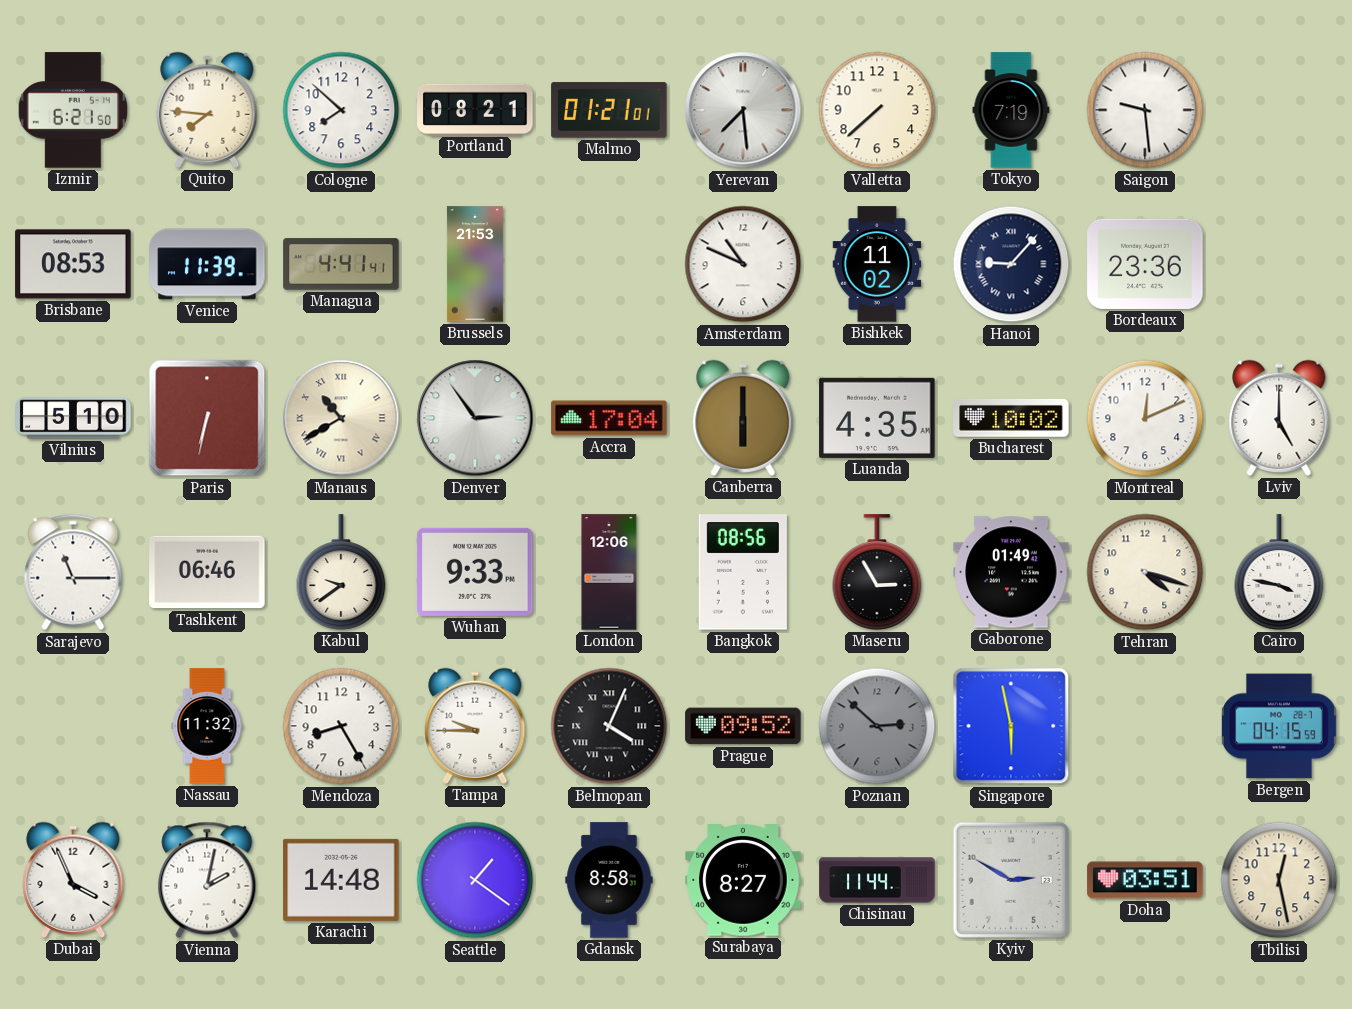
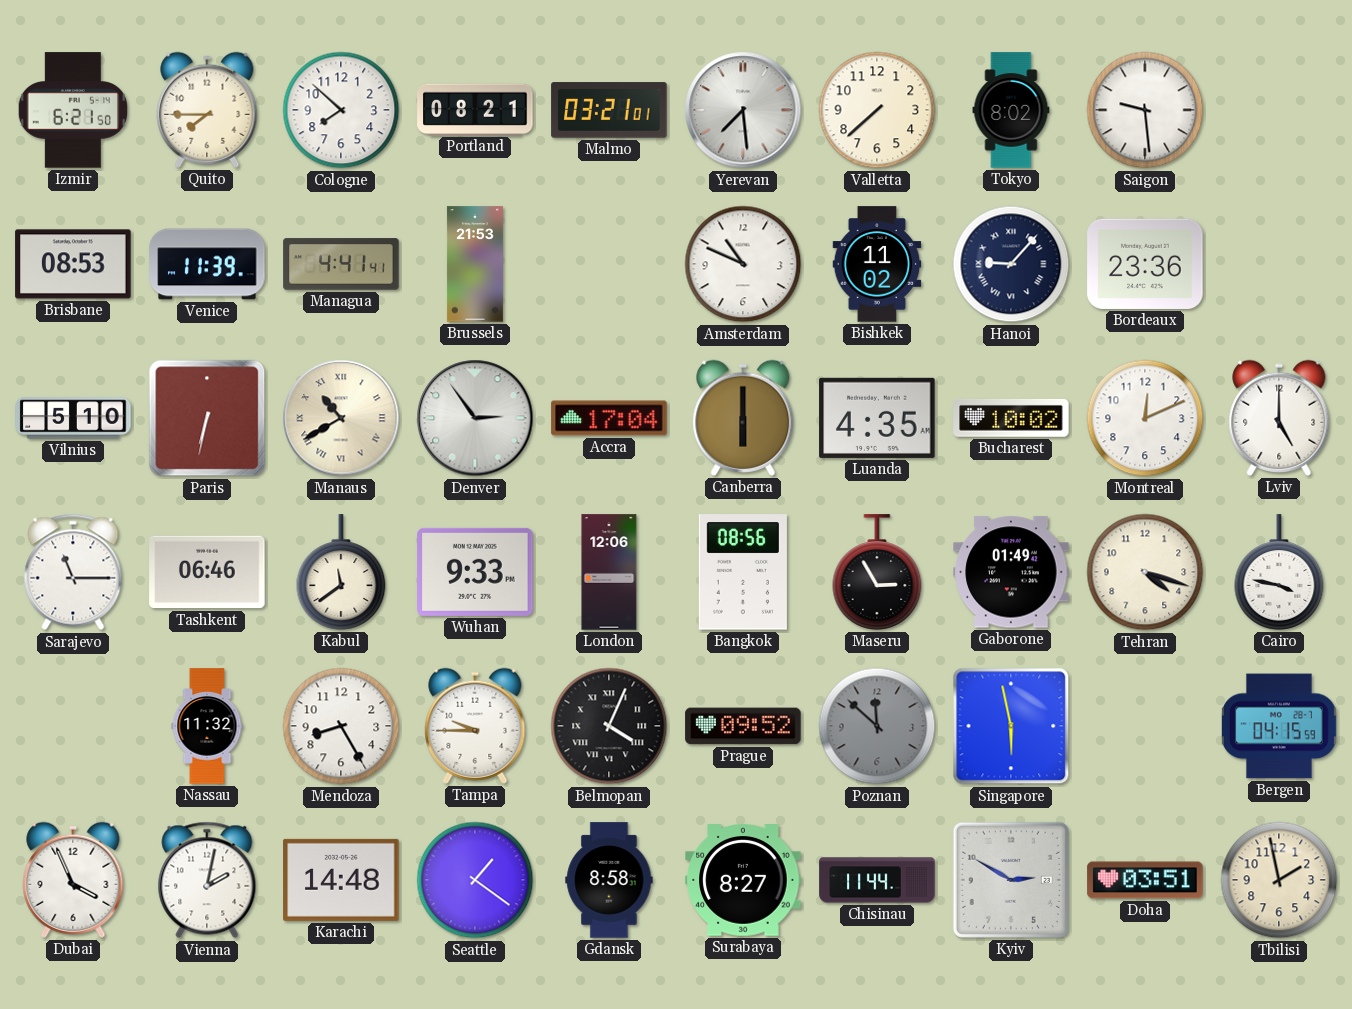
Quito: 7:46 -> 7:45
Malmo: 01:21 -> 03:21
Tokyo: 7:19 -> 8:02
Kabul: 9:39 -> 11:39
Poznan: 2:52 -> 11:52
Tbilisi: 12:28 -> 1:58
